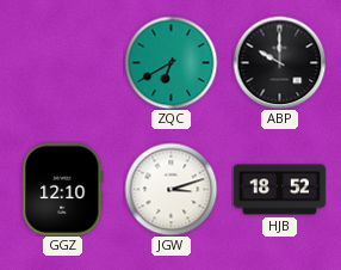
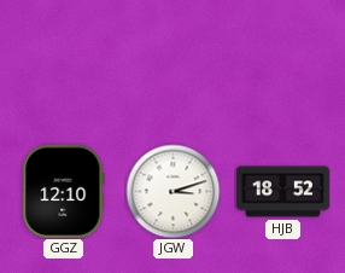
ZQC: 6:40 -> none
ABP: 10:00 -> none
